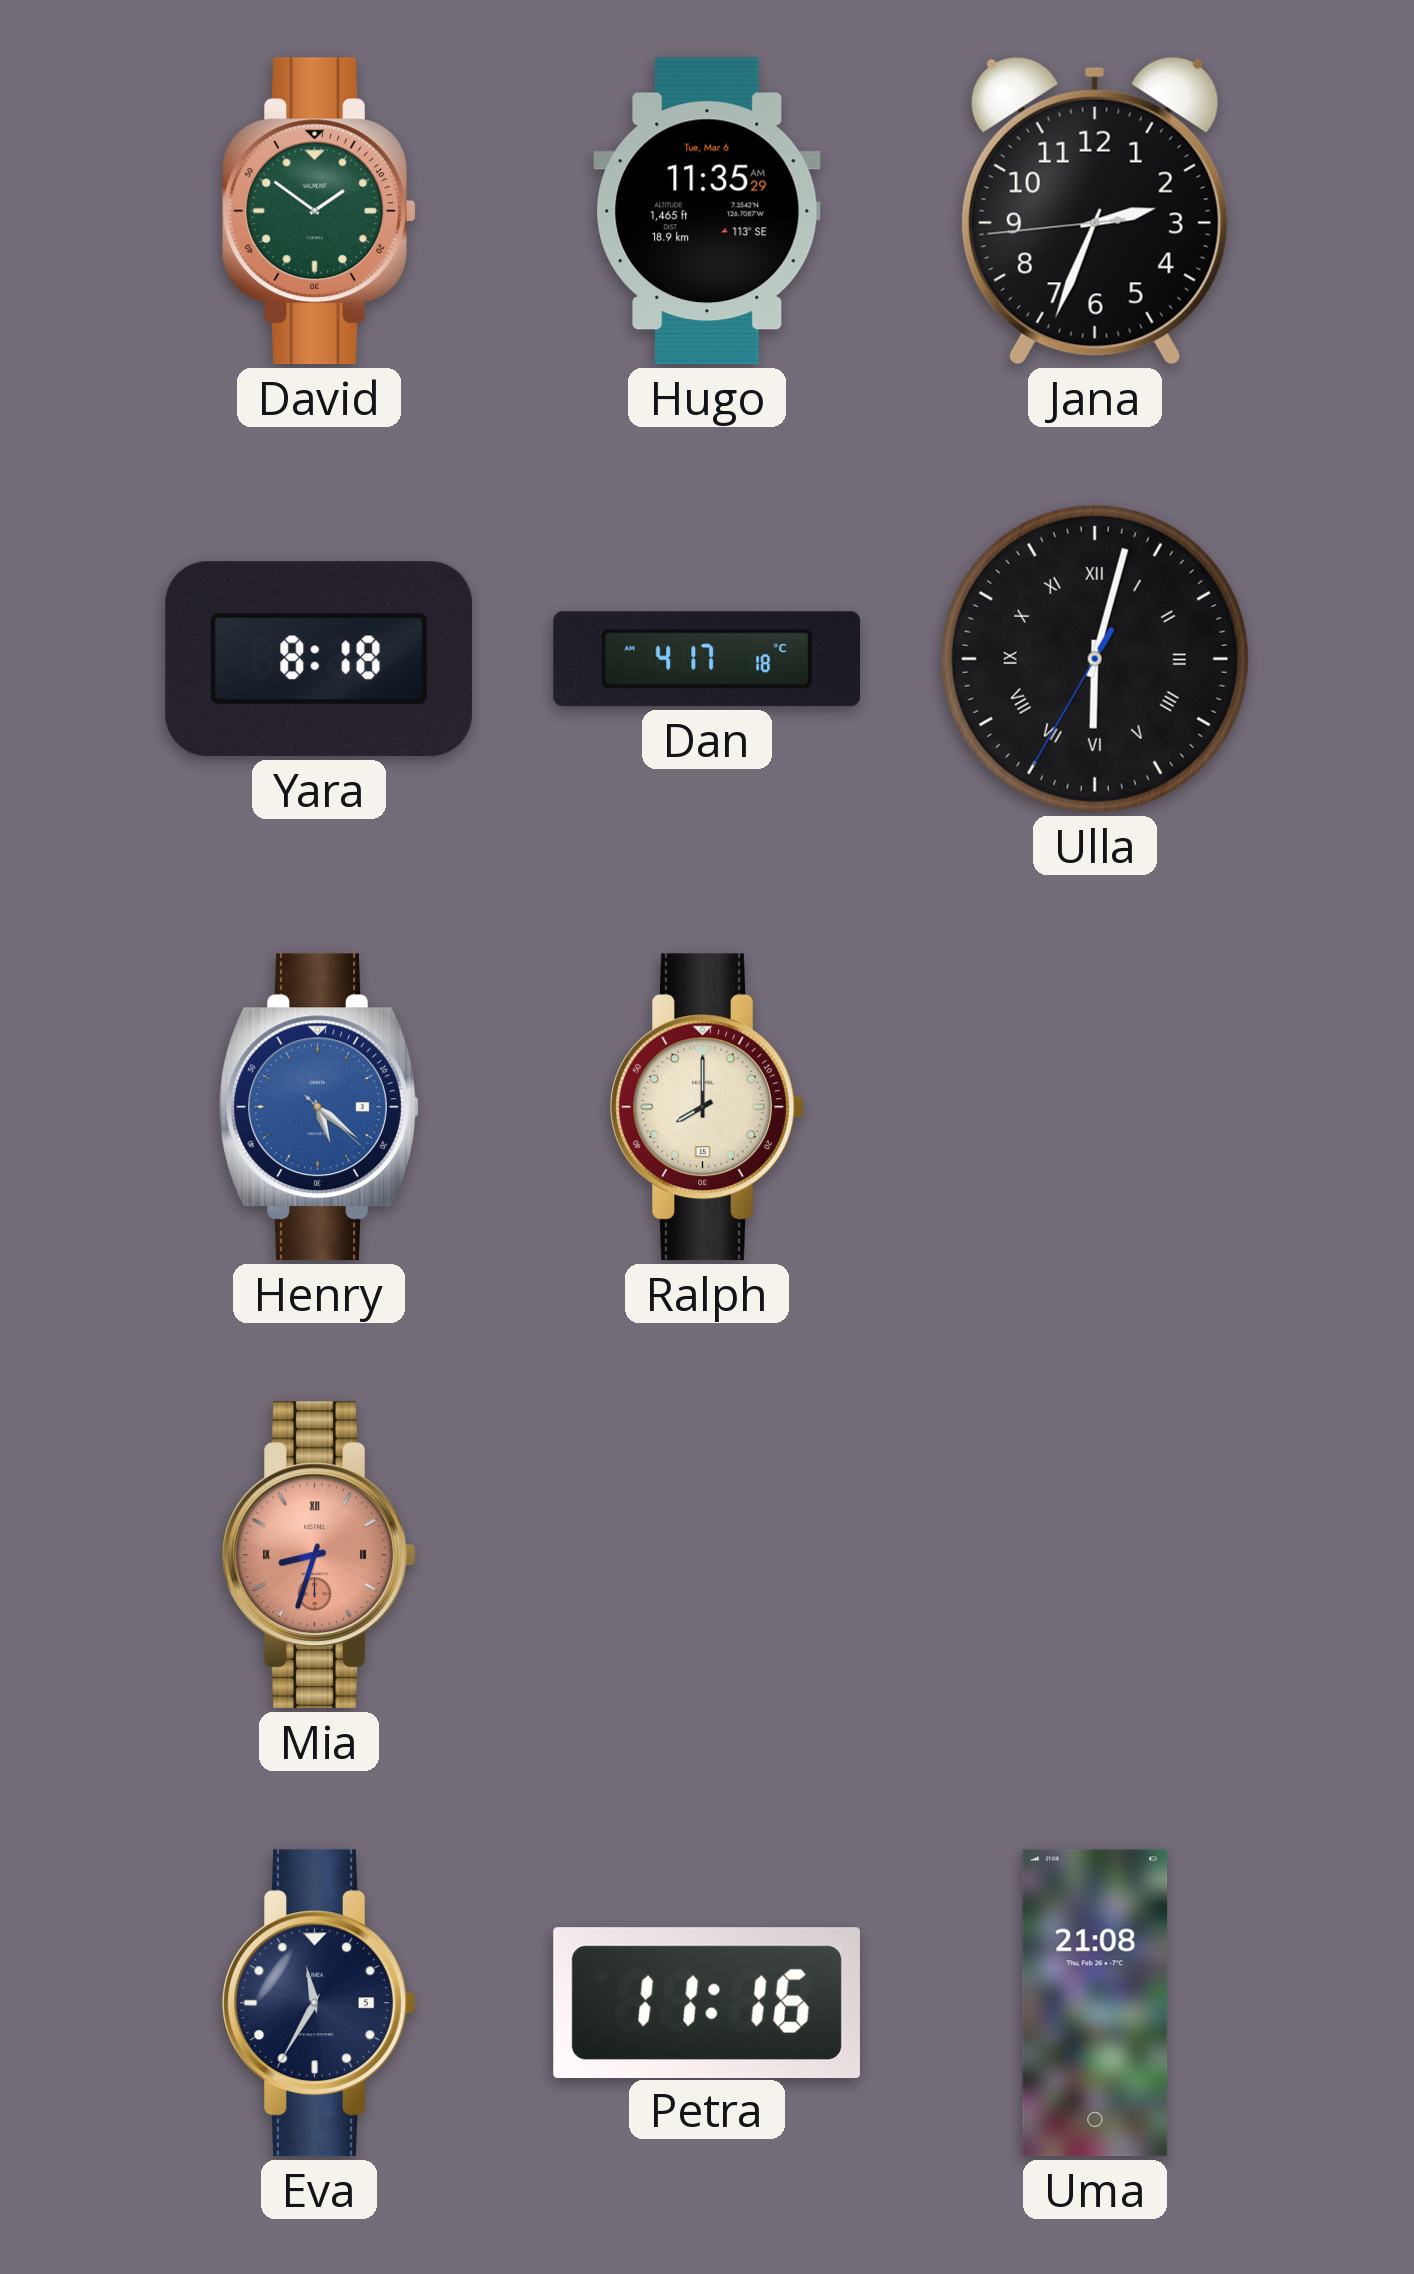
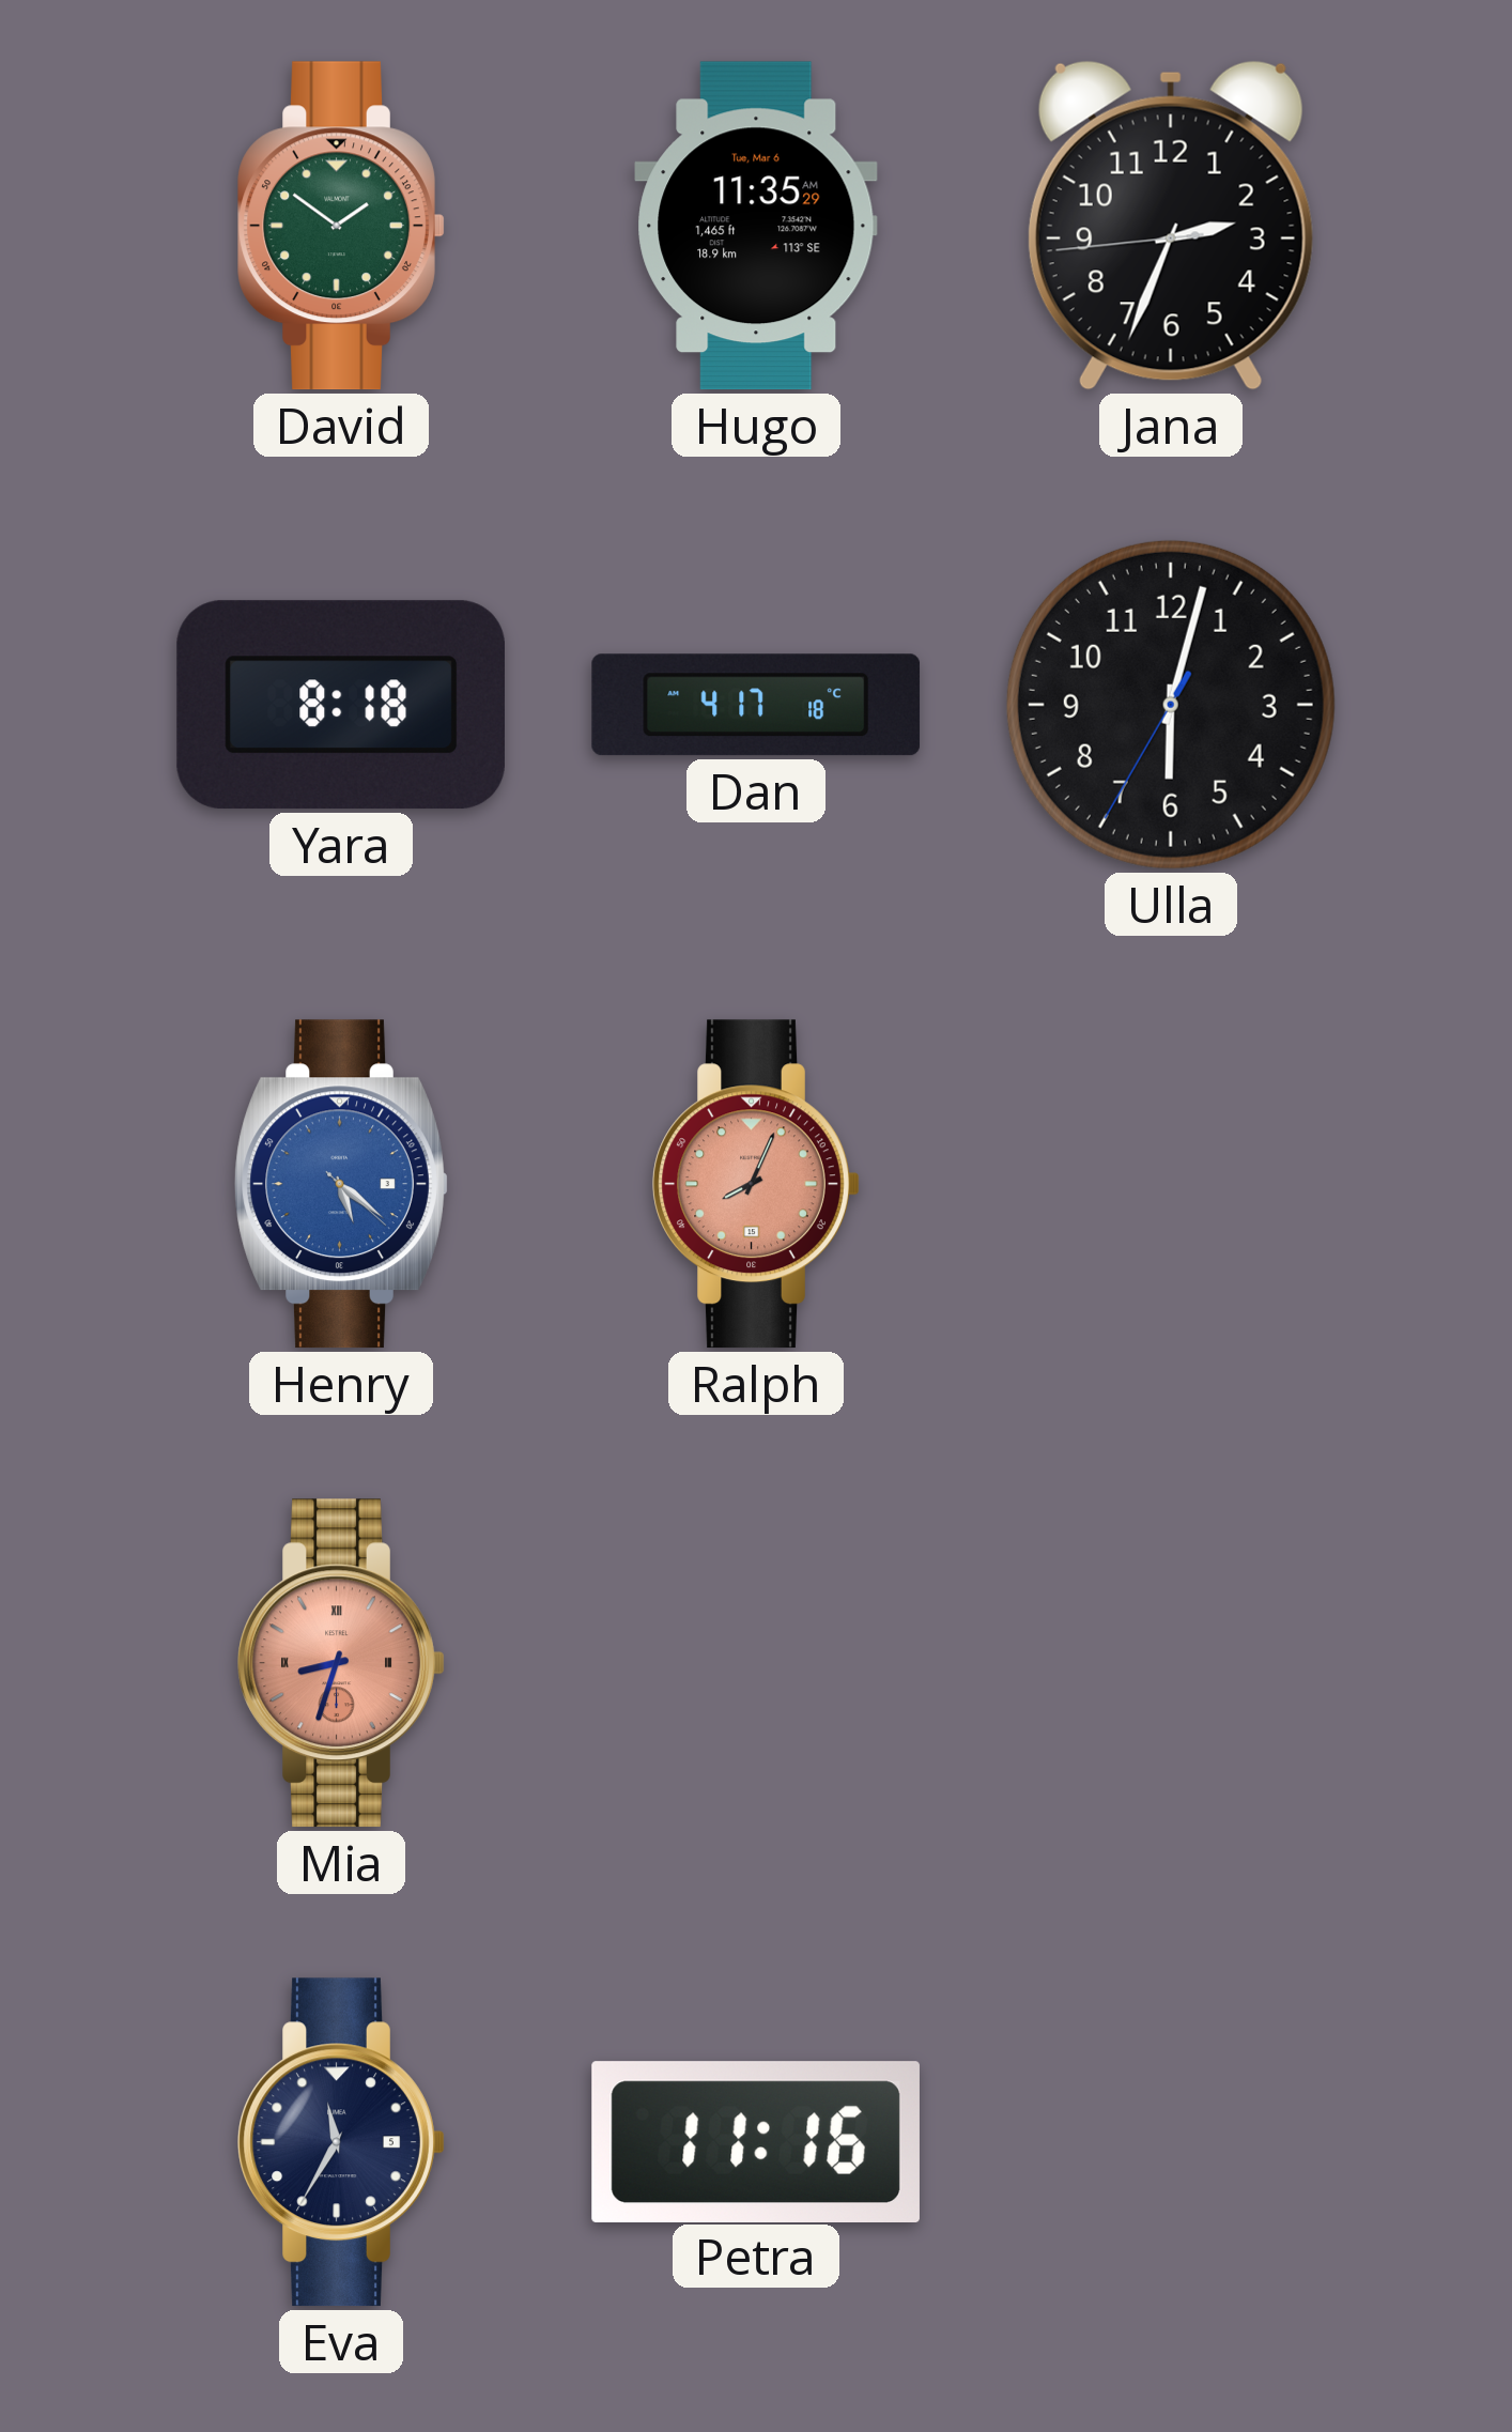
Ulla numerals: Roman -> Arabic
Ralph: 8:00 -> 8:04
Ralph dial: cream -> salmon
Uma: 21:08 -> none
